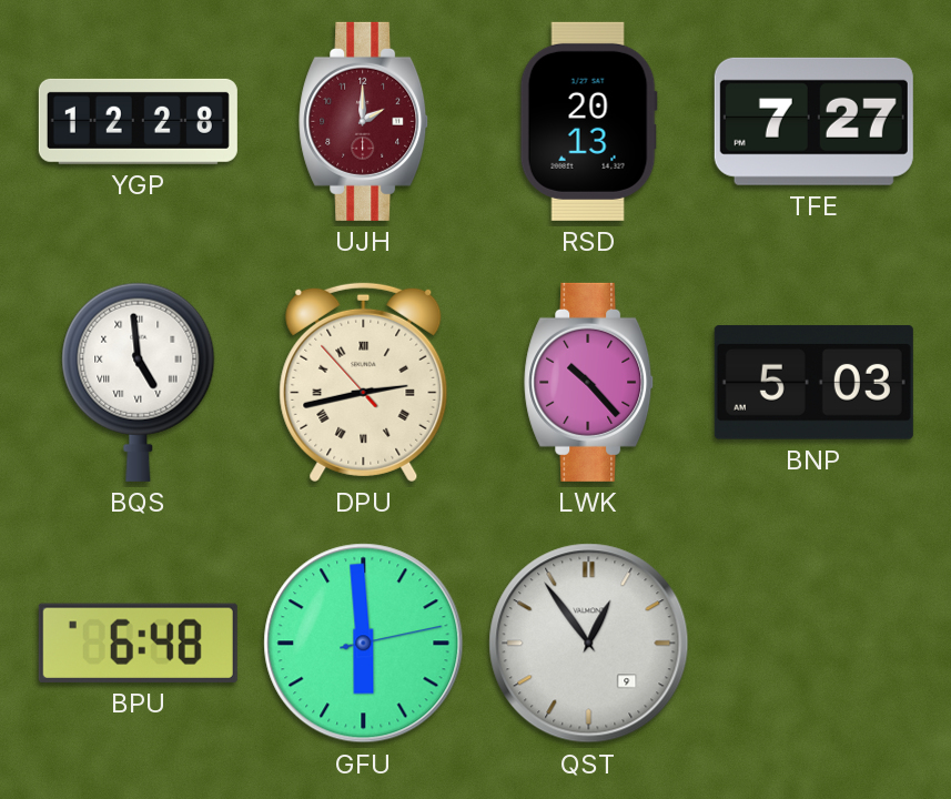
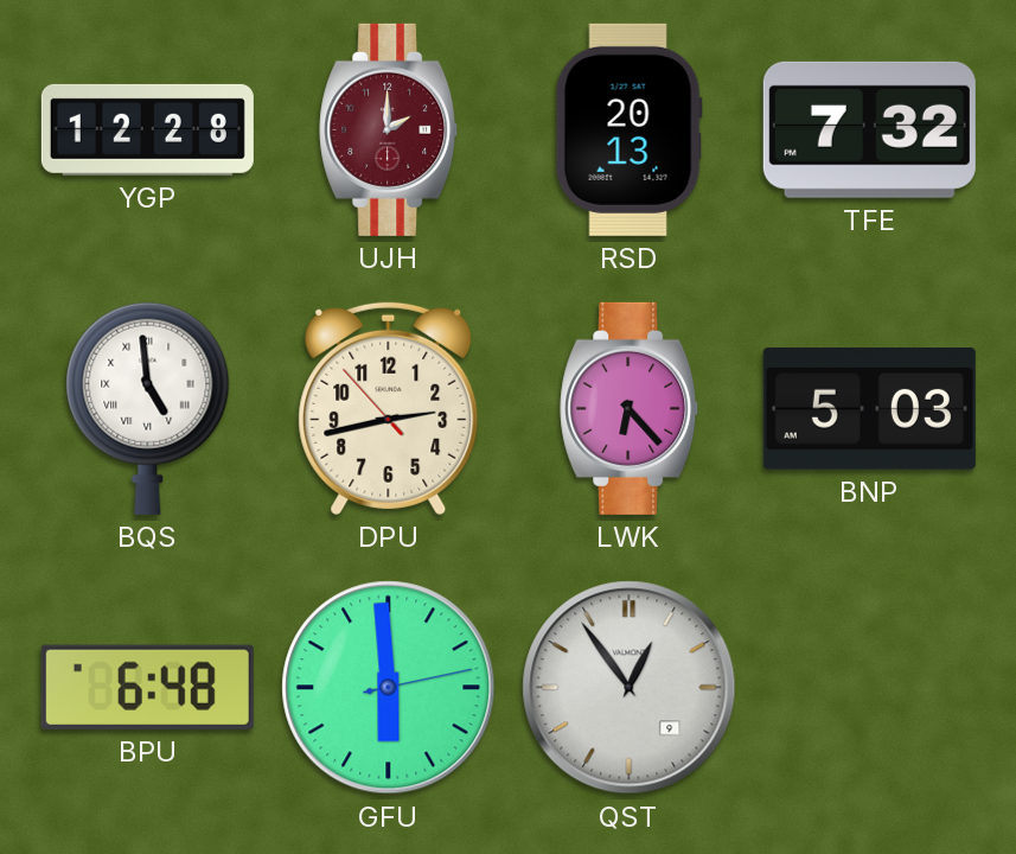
TFE: 7:27 -> 7:32
DPU numerals: Roman -> Arabic
LWK: 10:23 -> 6:23
